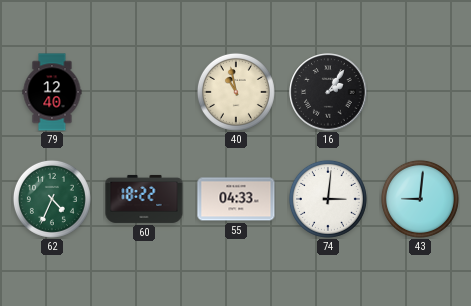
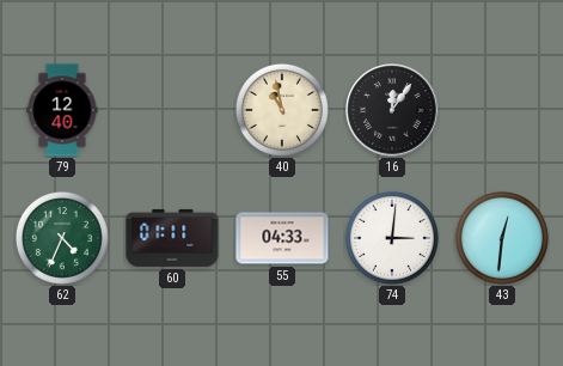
16: 2:06 -> 12:06
60: 18:22 -> 01:11
43: 9:01 -> 12:31
